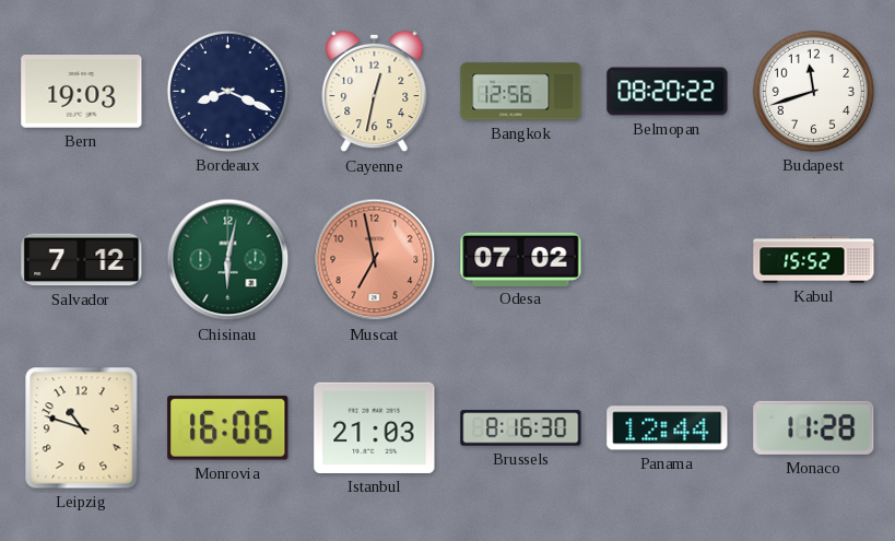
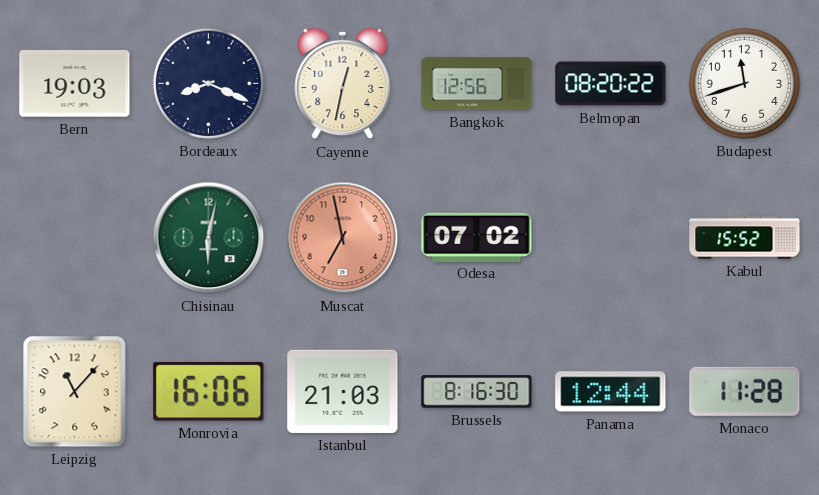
Salvador: 7:12 -> none
Leipzig: 10:48 -> 11:07
